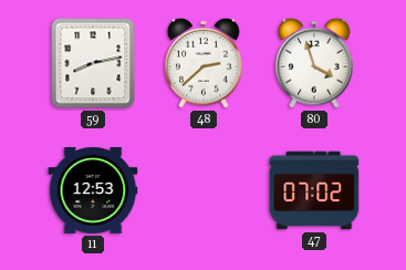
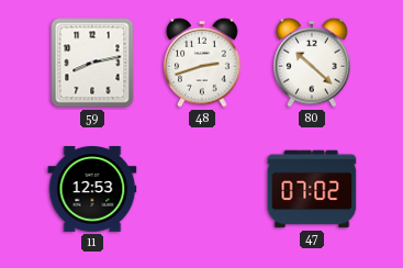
48: 2:38 -> 2:42
80: 3:57 -> 10:22
